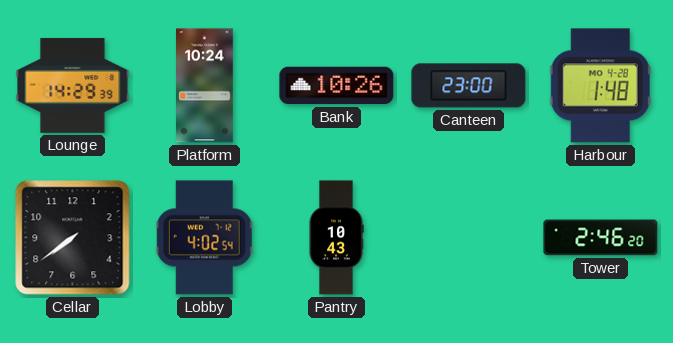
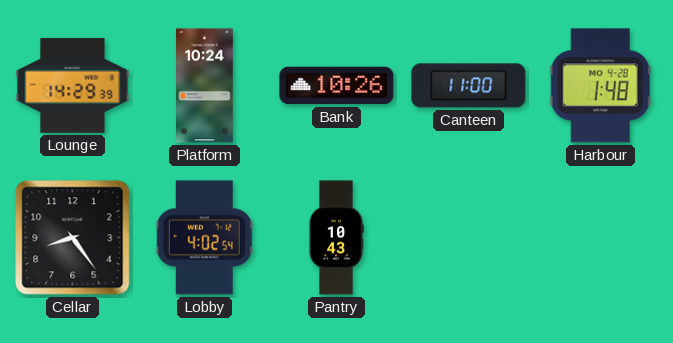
Canteen: 23:00 -> 11:00
Cellar: 7:39 -> 8:24
Tower: 2:46 -> none
